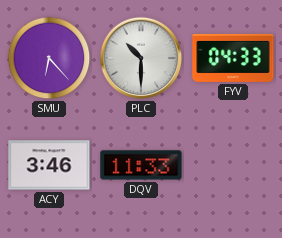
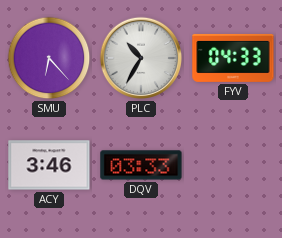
PLC: 10:30 -> 10:35
DQV: 11:33 -> 03:33
